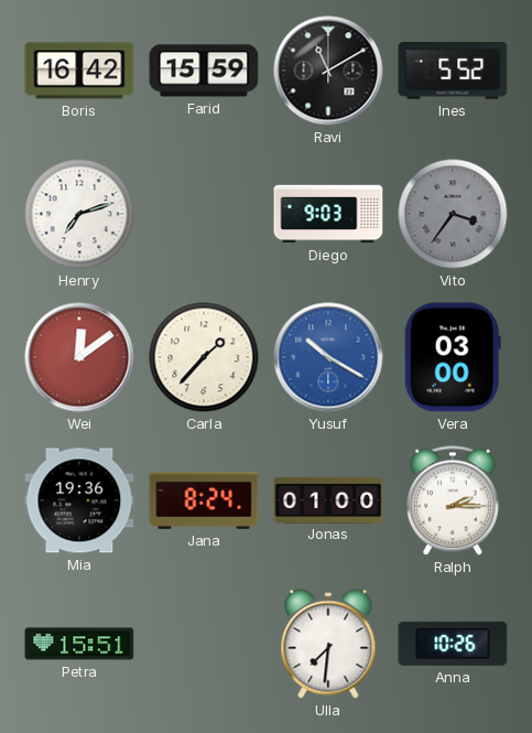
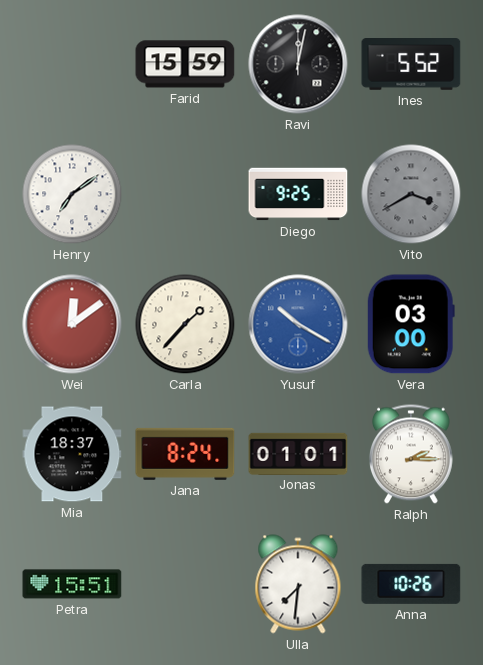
Boris: 16:42 -> none
Ravi: 11:10 -> 12:02
Henry: 7:12 -> 7:09
Diego: 9:03 -> 9:25
Vito: 3:36 -> 3:40
Mia: 19:36 -> 18:37
Jonas: 01:00 -> 01:01
